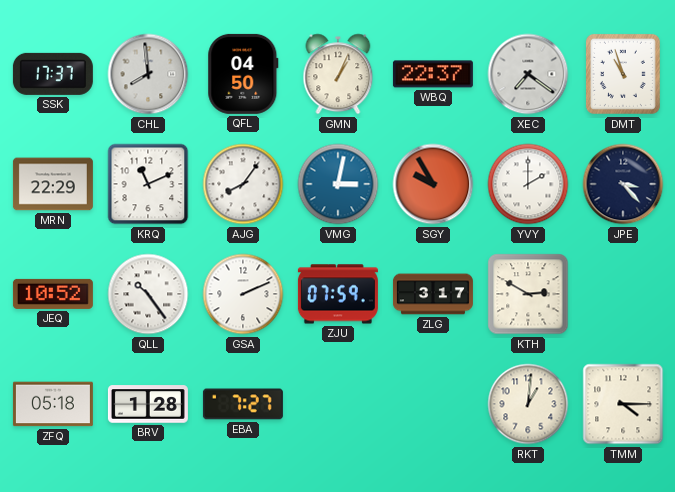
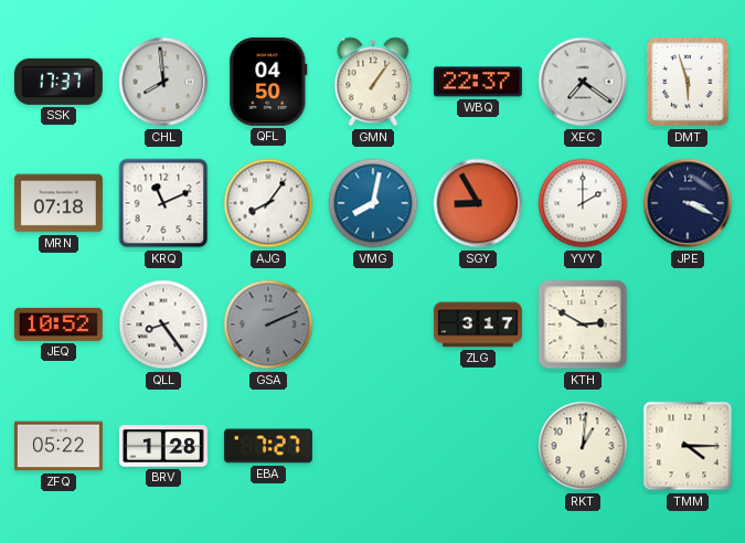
GMN: 1:04 -> 1:06
DMT: 10:57 -> 5:57
MRN: 22:29 -> 07:18
VMG: 3:02 -> 8:02
SGY: 9:55 -> 8:55
JPE: 3:23 -> 3:19
QLL: 10:24 -> 8:24
GSA dial: white -> grey
ZJU: 07:59 -> none
ZFQ: 05:18 -> 05:22
